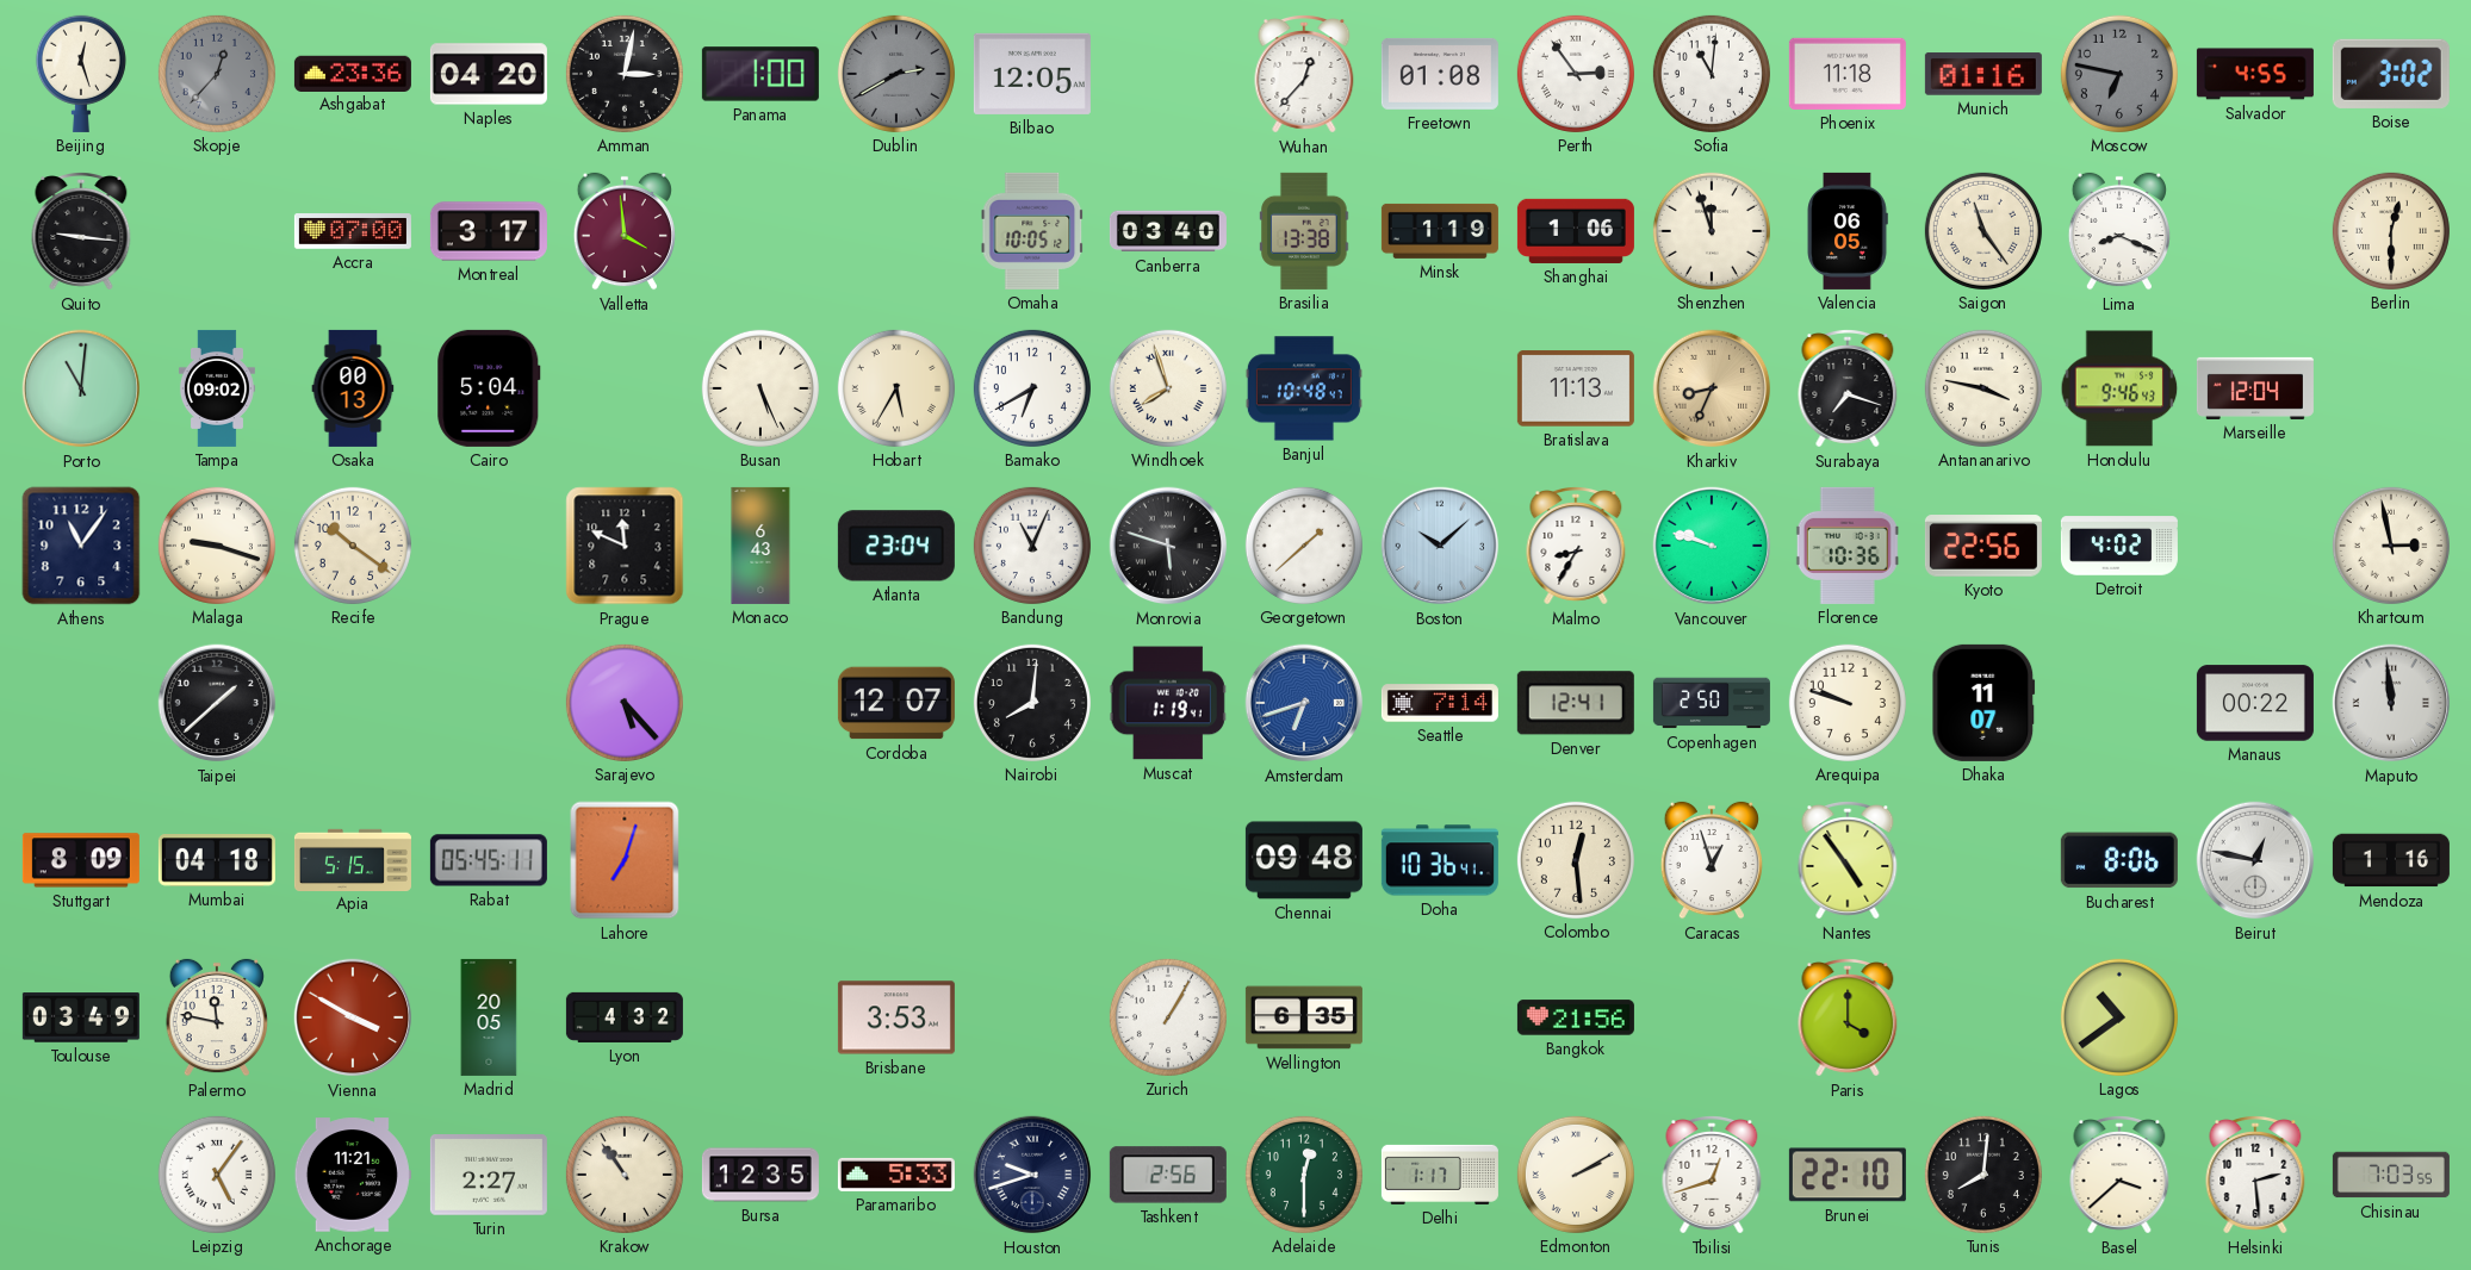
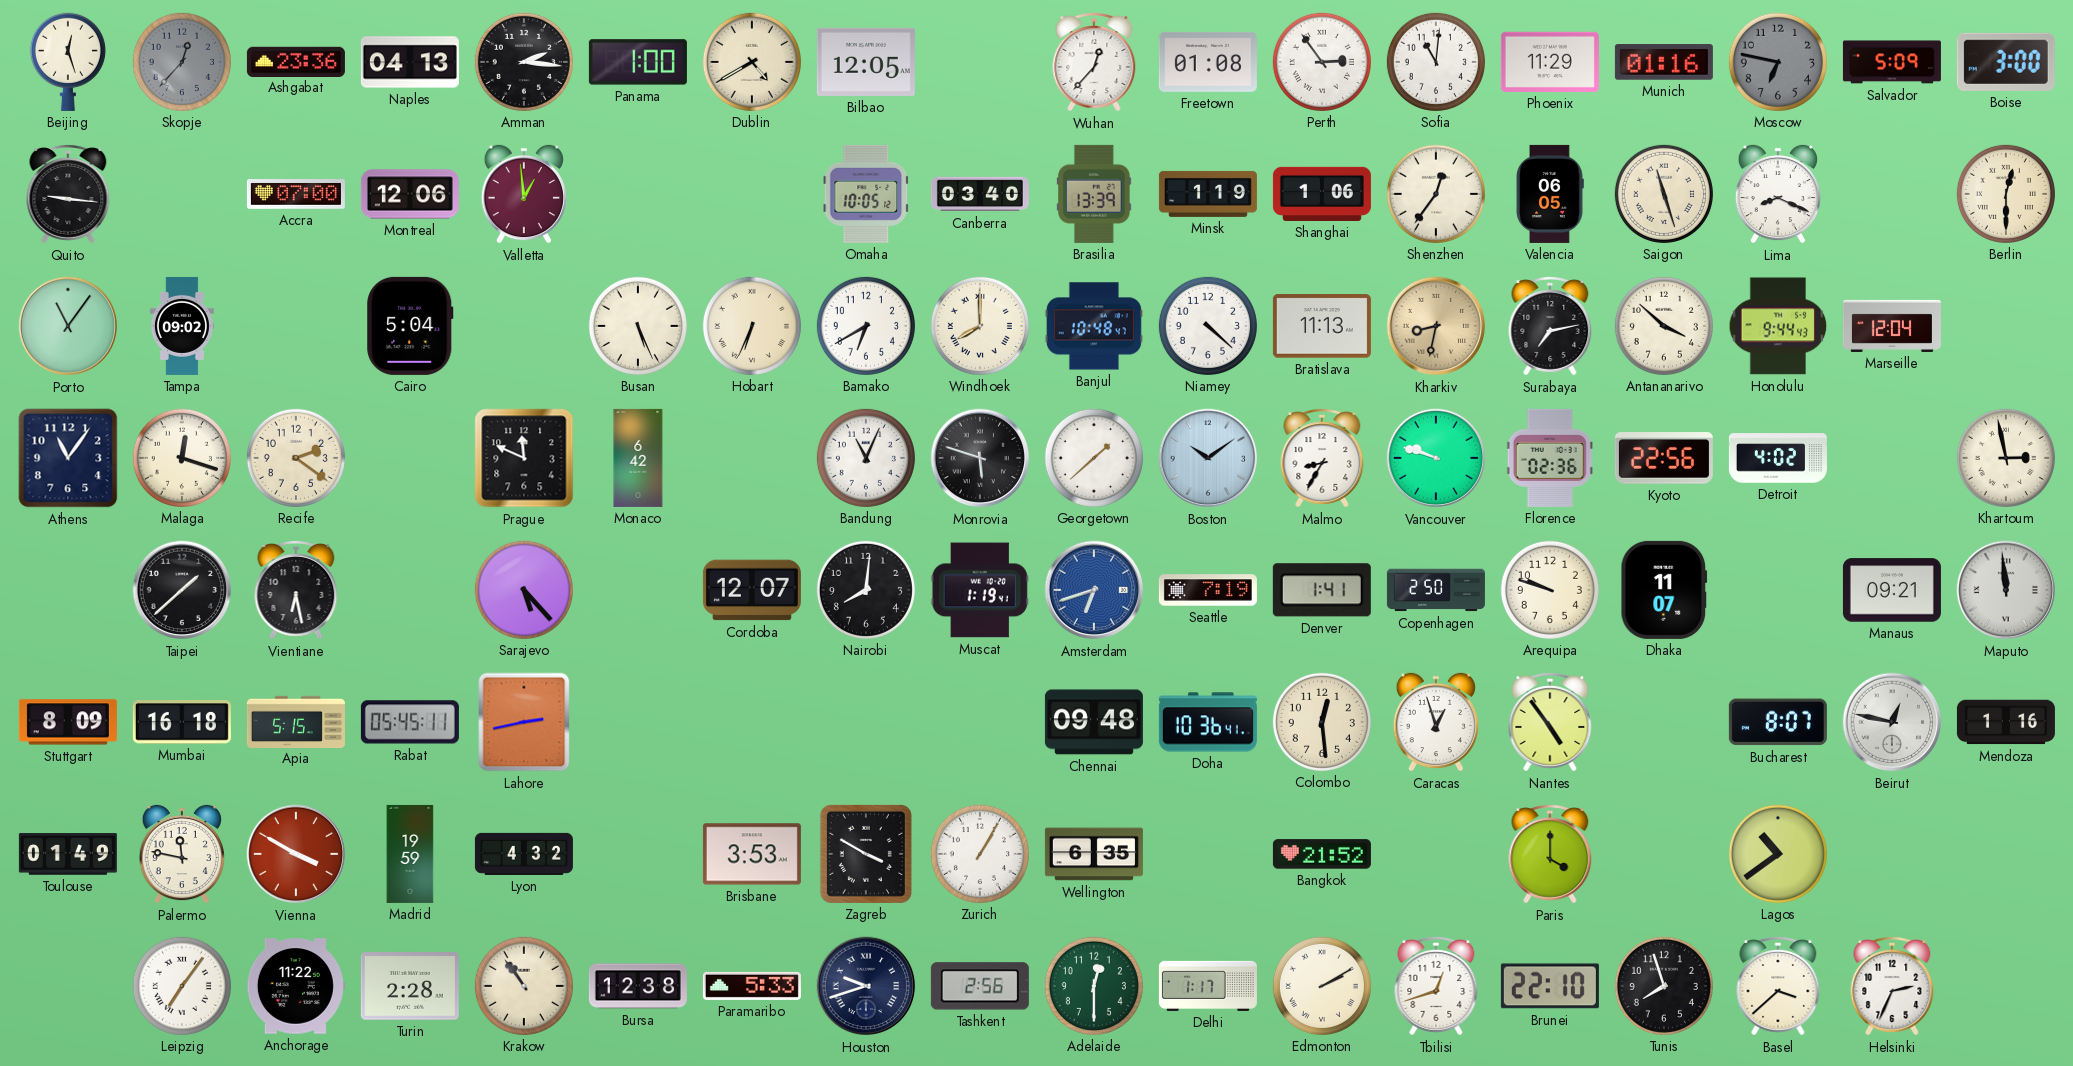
Naples: 04:20 -> 04:13
Amman: 3:02 -> 2:16
Dublin: 2:40 -> 4:40
Dublin dial: grey -> cream
Phoenix: 11:18 -> 11:29
Salvador: 4:55 -> 5:09
Boise: 3:02 -> 3:00
Montreal: 3:17 -> 12:06
Valletta: 3:59 -> 12:59
Brasilia: 13:38 -> 13:39
Shenzhen: 11:57 -> 12:36
Saigon: 11:24 -> 11:27
Porto: 11:01 -> 11:06
Osaka: 00:13 -> none
Hobart: 5:35 -> 6:34
Windhoek: 7:57 -> 8:00
Niamey: none -> 4:22
Kharkiv: 8:34 -> 8:32
Surabaya: 7:18 -> 7:13
Antananarivo: 3:47 -> 3:52
Honolulu: 9:46 -> 9:44
Malaga: 9:18 -> 12:18
Recife: 10:21 -> 2:21
Monaco: 6:43 -> 6:42
Atlanta: 23:04 -> none
Boston: 10:08 -> 10:09
Florence: 10:36 -> 02:36
Vientiane: none -> 6:28
Seattle: 7:14 -> 7:19
Denver: 12:41 -> 1:41
Manaus: 00:22 -> 09:21
Mumbai: 04:18 -> 16:18
Lahore: 7:03 -> 2:43
Bucharest: 8:06 -> 8:07
Toulouse: 03:49 -> 01:49
Madrid: 20:05 -> 19:59
Zagreb: none -> 3:50
Bangkok: 21:56 -> 21:52
Leipzig: 5:06 -> 7:06
Anchorage: 11:21 -> 11:22
Turin: 2:27 -> 2:28
Bursa: 12:35 -> 12:38
Tunis: 8:01 -> 7:57
Helsinki: 2:29 -> 2:34
Chisinau: 7:03 -> none
